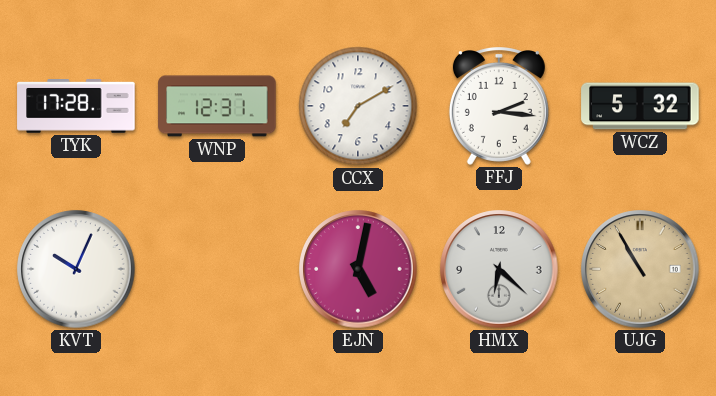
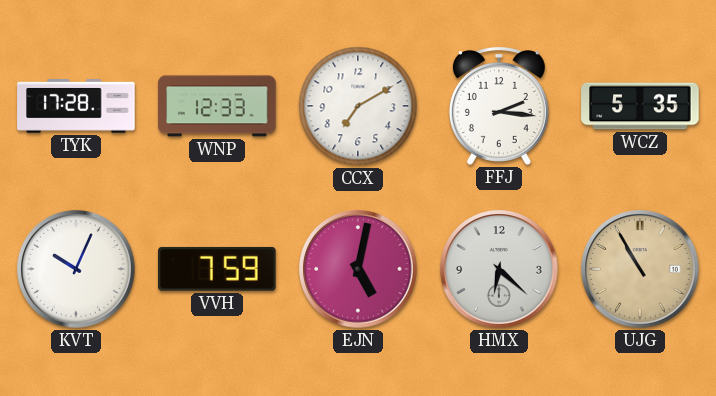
WNP: 12:31 -> 12:33
WCZ: 5:32 -> 5:35
VVH: none -> 7:59
